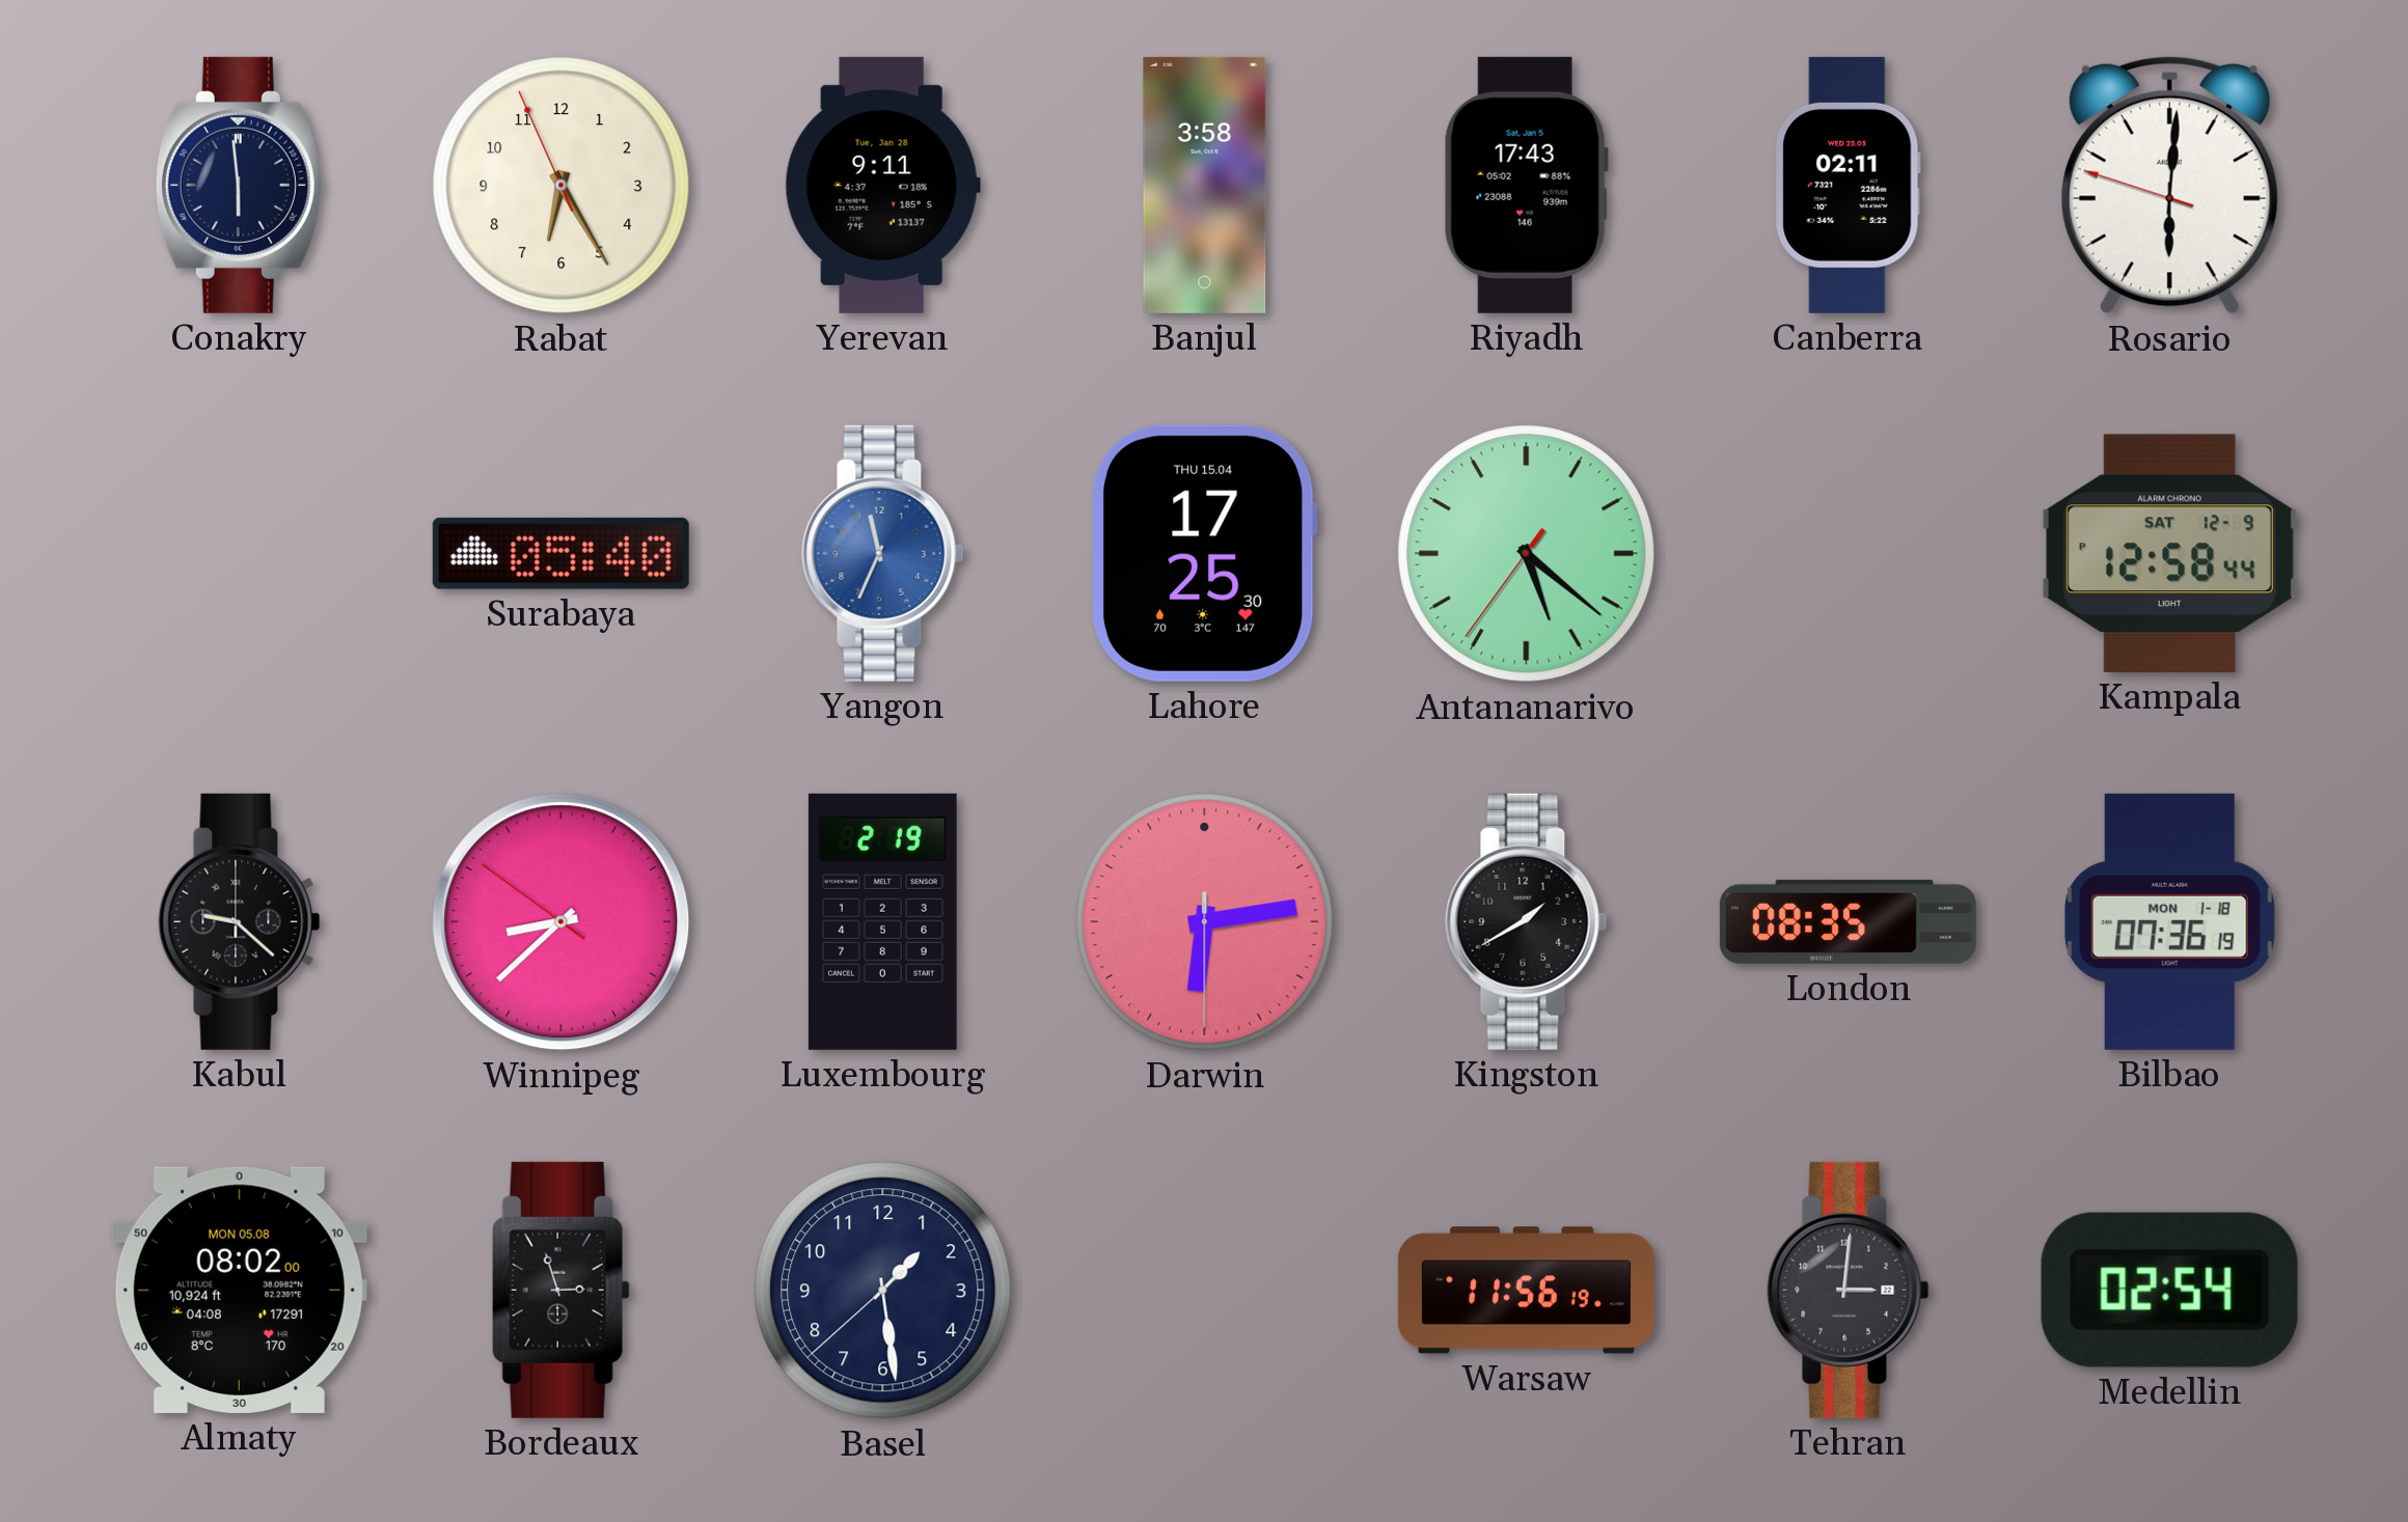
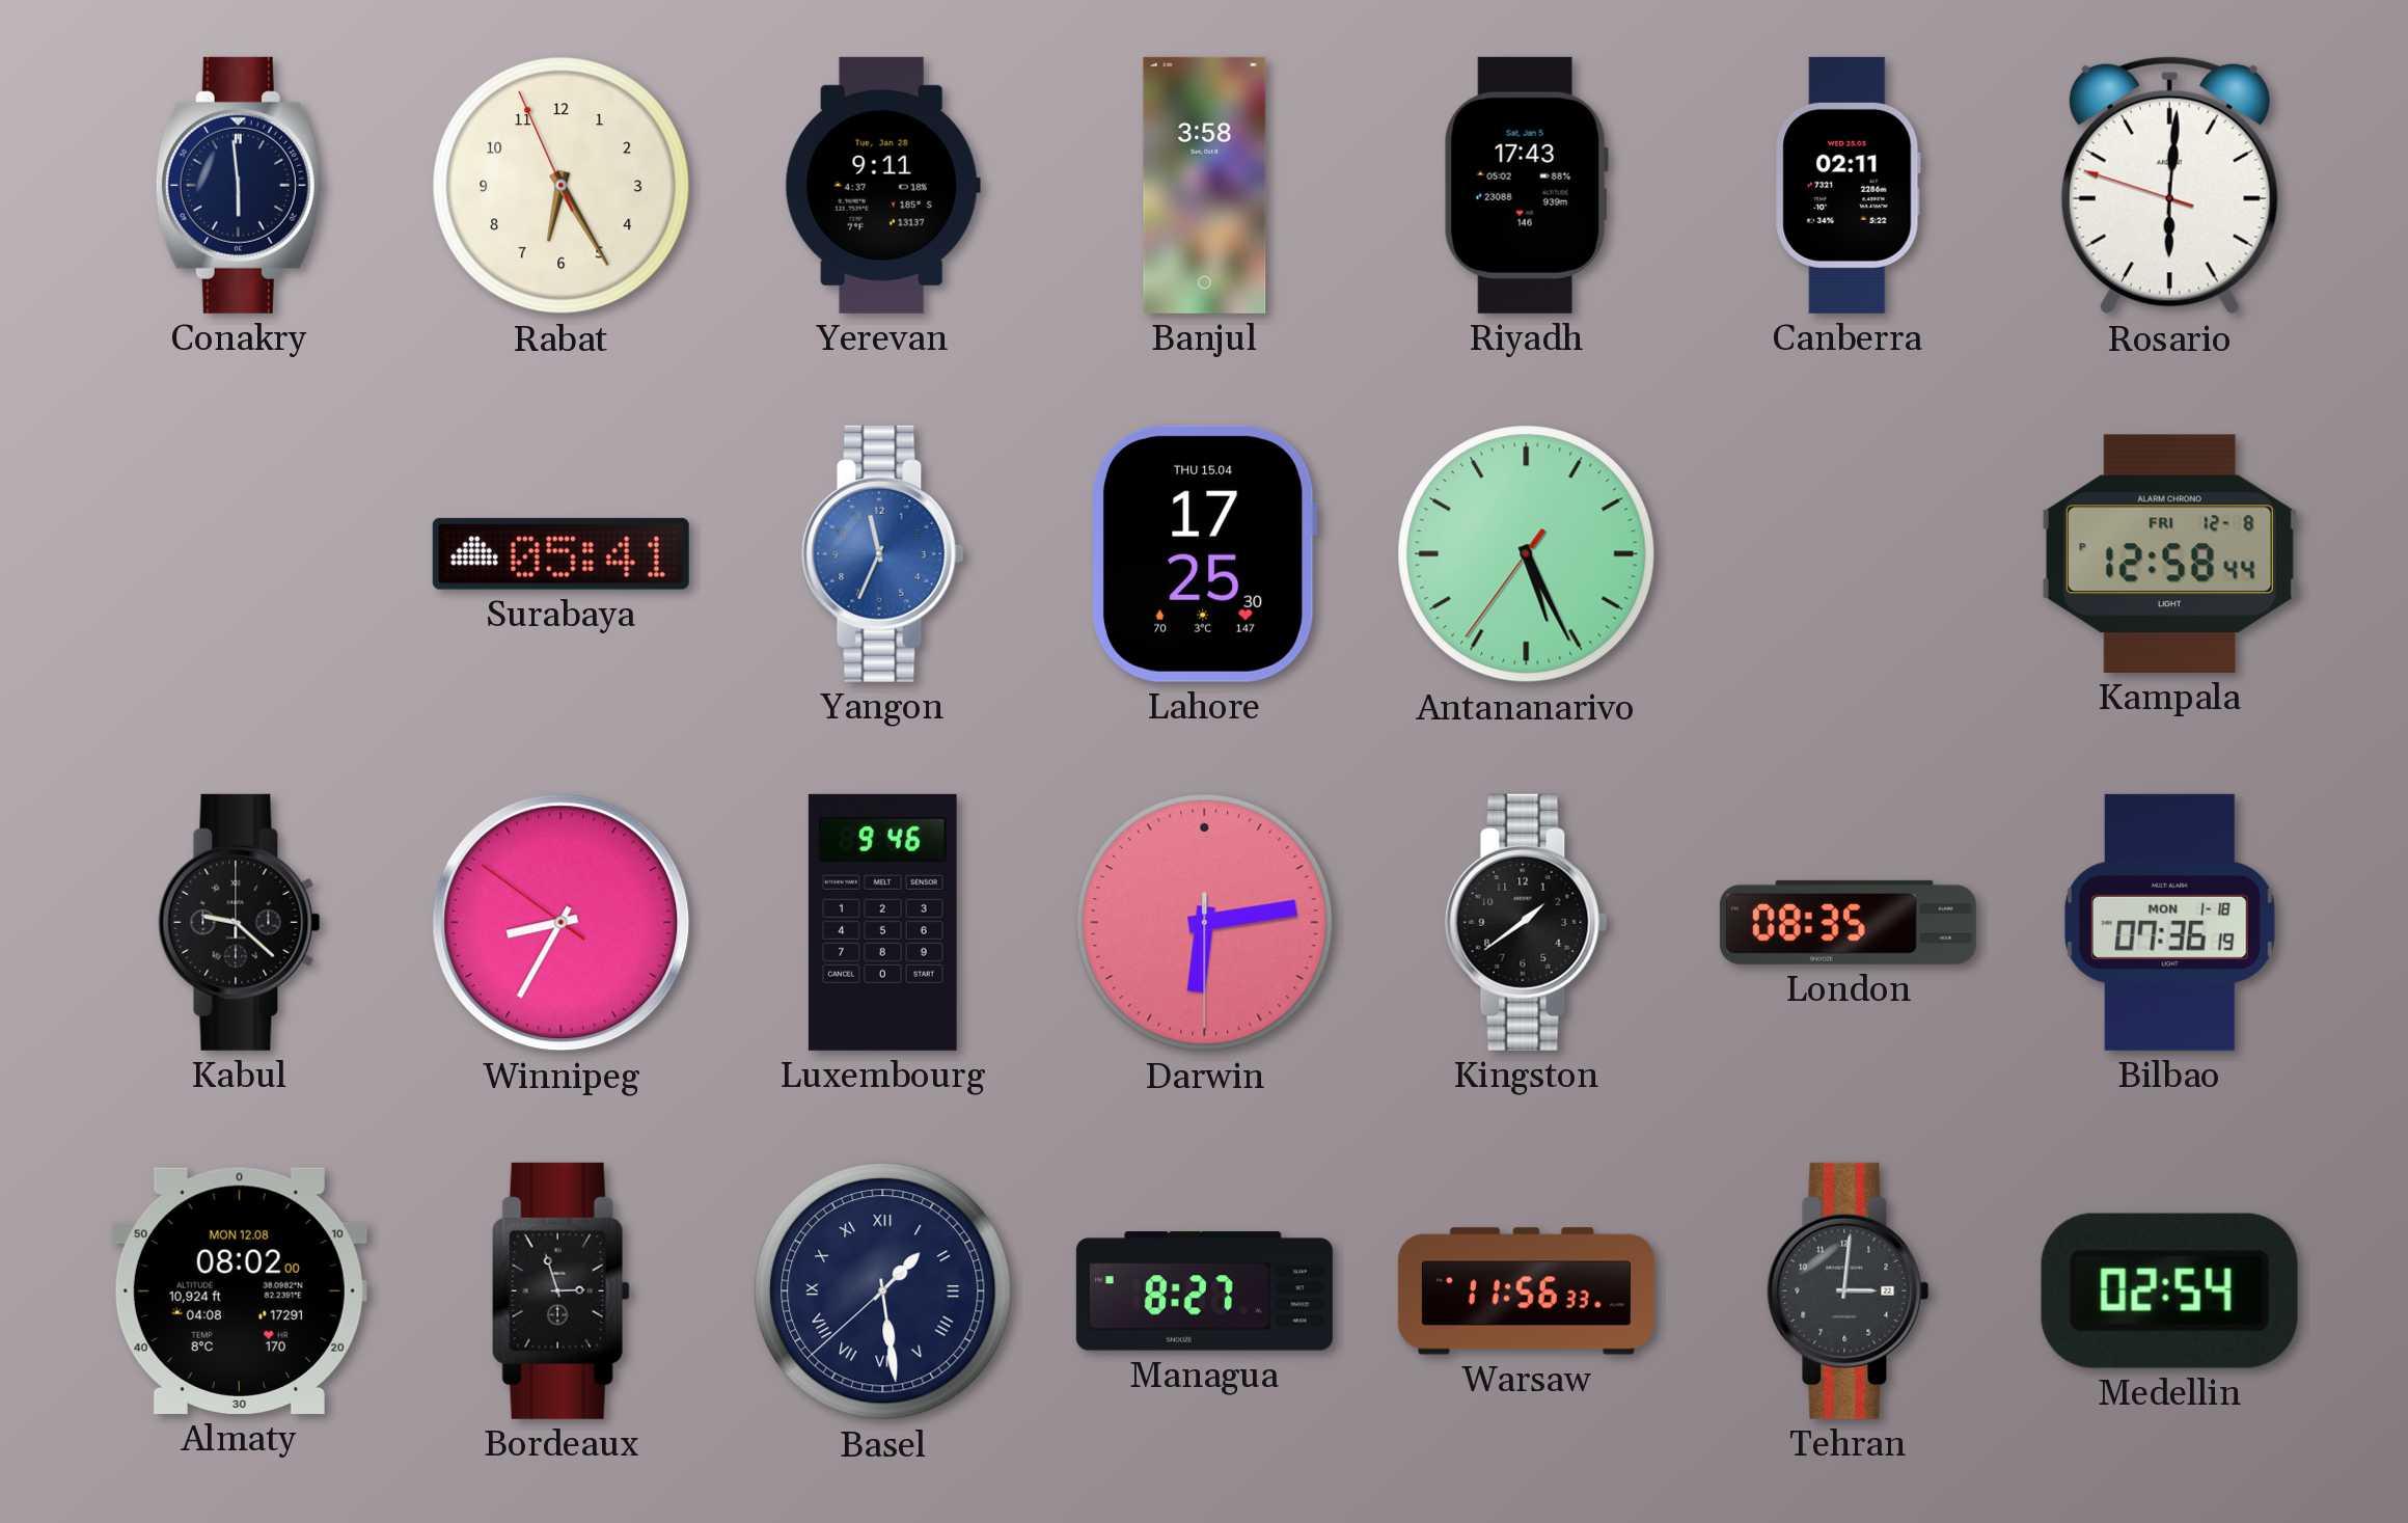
Surabaya: 05:40 -> 05:41
Antananarivo: 5:21 -> 5:25
Kampala date: SAT 12-9 -> FRI 12-8
Winnipeg: 8:37 -> 8:34
Luxembourg: 2:19 -> 9:46
Kingston: 1:40 -> 1:39
Almaty date: MON 05.08 -> MON 12.08
Basel numerals: Arabic -> Roman
Managua: none -> 8:27
Warsaw: 11:56:19 -> 11:56:33
